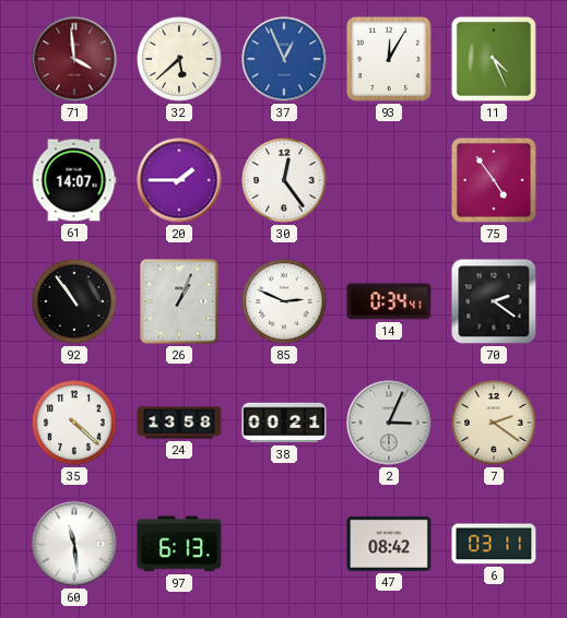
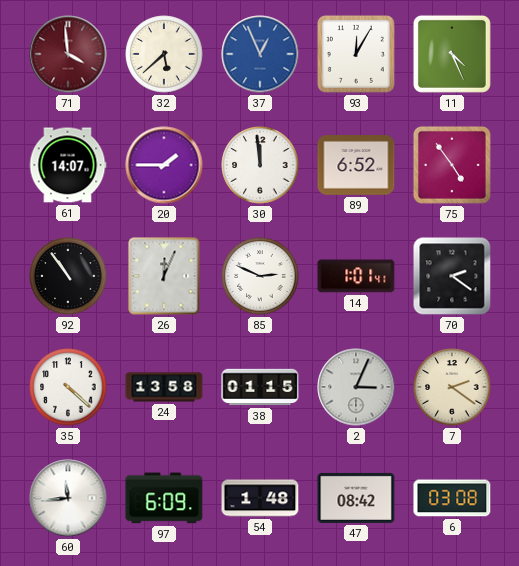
30: 12:24 -> 11:59
89: none -> 6:52
26: 1:04 -> 12:04
14: 0:34 -> 1:01
38: 00:21 -> 01:15
60: 11:29 -> 11:44
97: 6:13 -> 6:09
54: none -> 1:48
6: 03:11 -> 03:08
